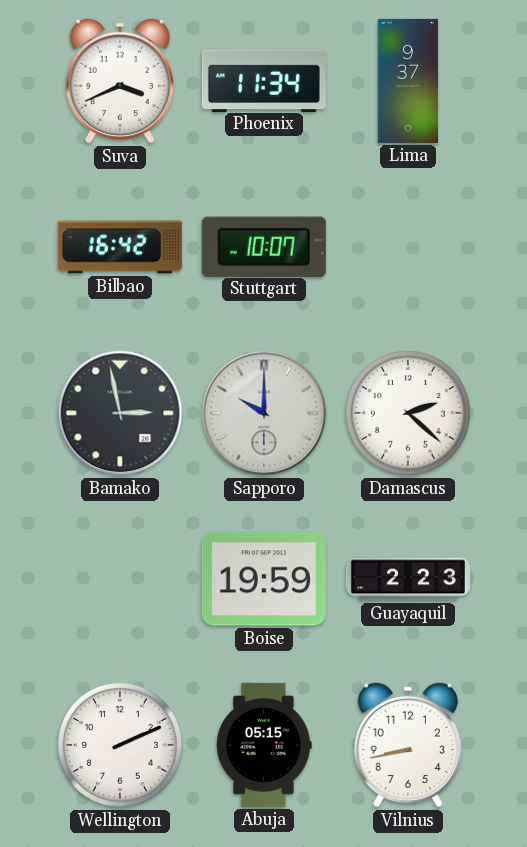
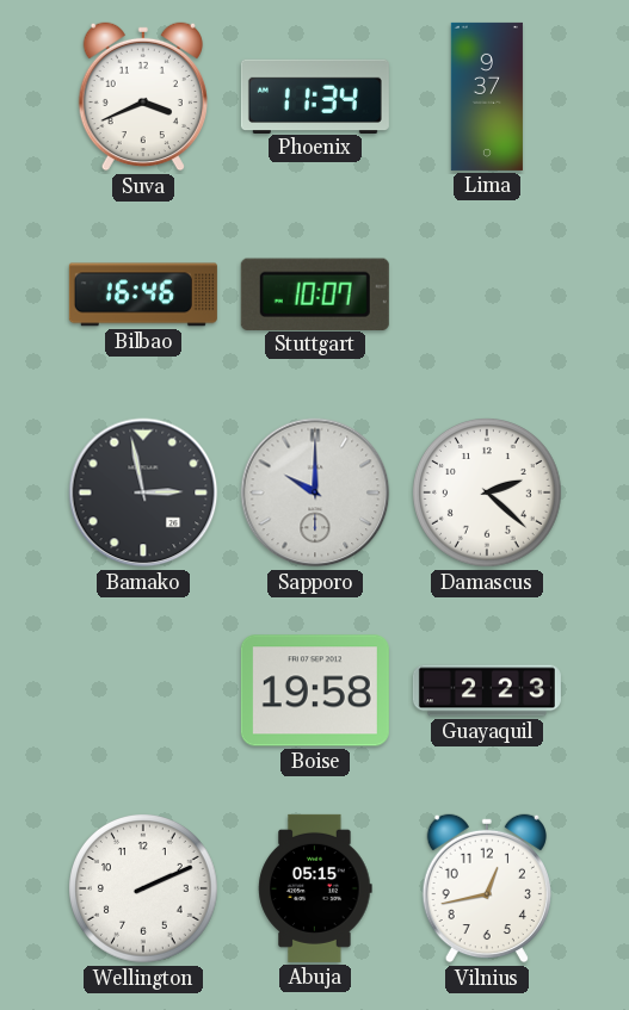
Bilbao: 16:42 -> 16:46
Boise: 19:59 -> 19:58
Vilnius: 8:43 -> 12:43
